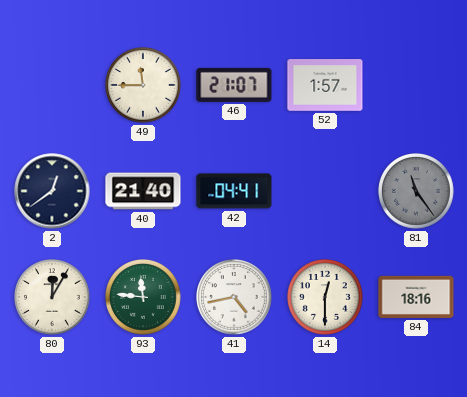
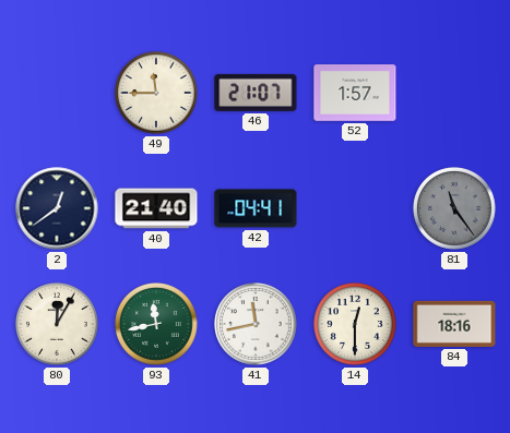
93: 11:46 -> 11:43
41: 4:43 -> 11:43
